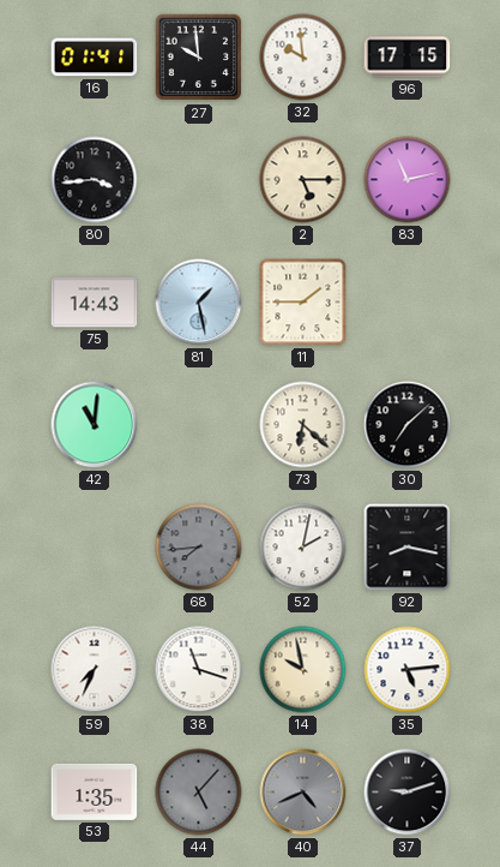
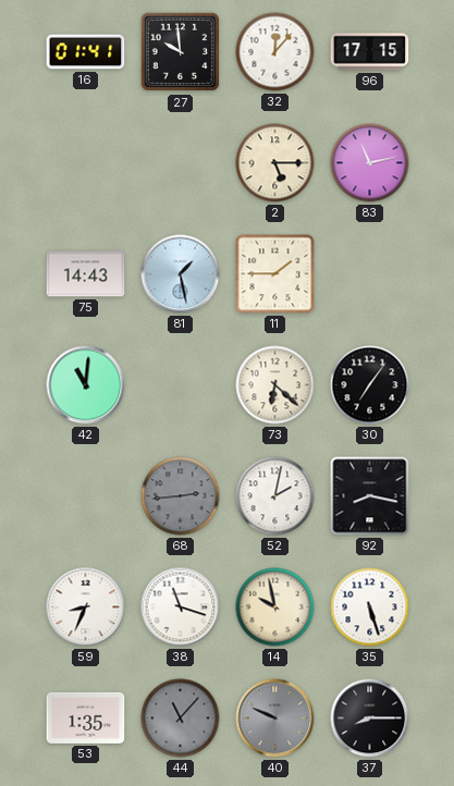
32: 9:59 -> 12:07
80: 3:44 -> none
30: 7:08 -> 7:06
68: 7:44 -> 2:44
59: 7:34 -> 8:34
35: 5:14 -> 5:27
44: 5:07 -> 11:07
40: 4:41 -> 9:49
37: 9:12 -> 8:15
